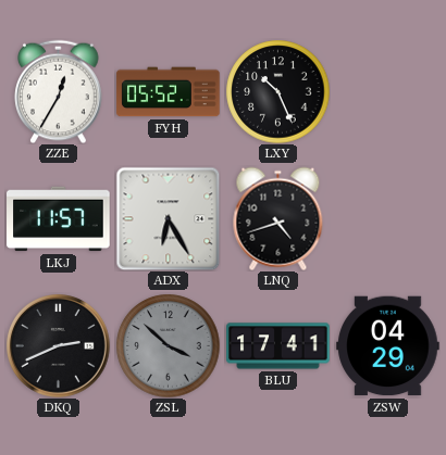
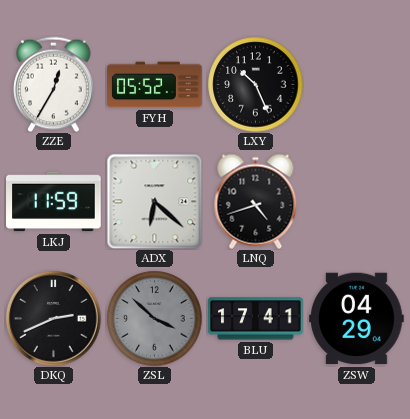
LKJ: 11:57 -> 11:59
ADX: 6:25 -> 6:22
